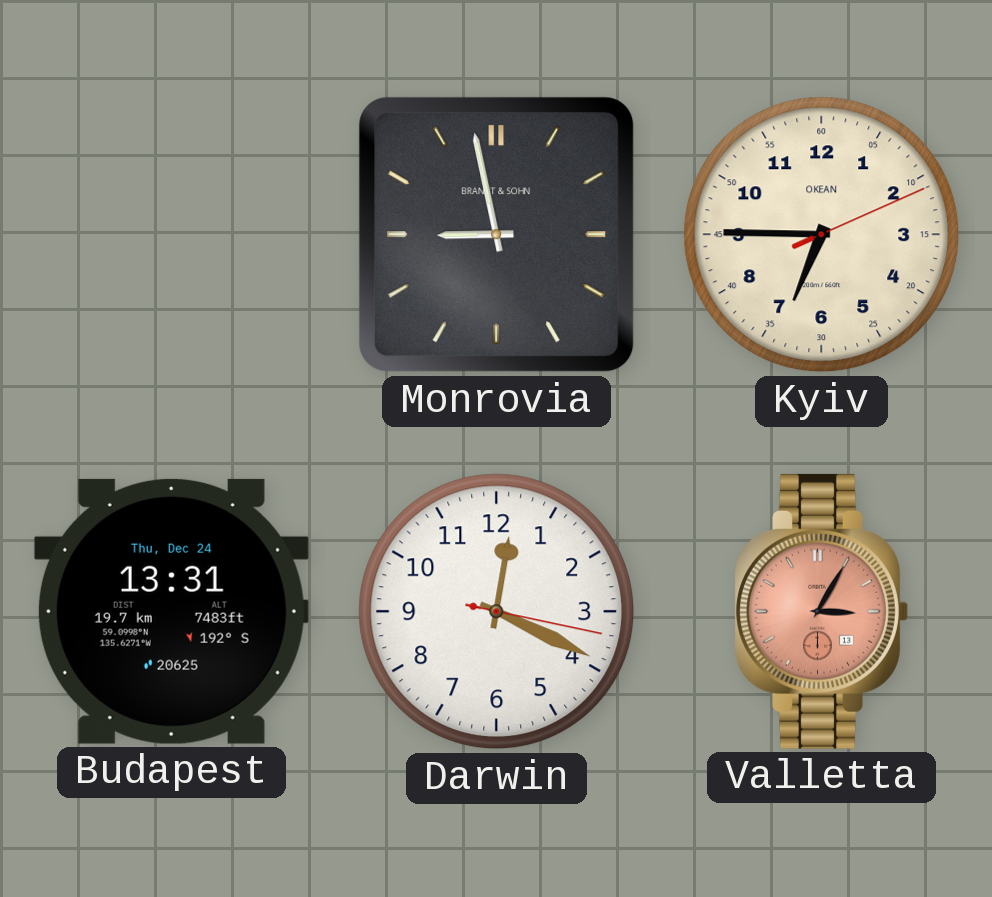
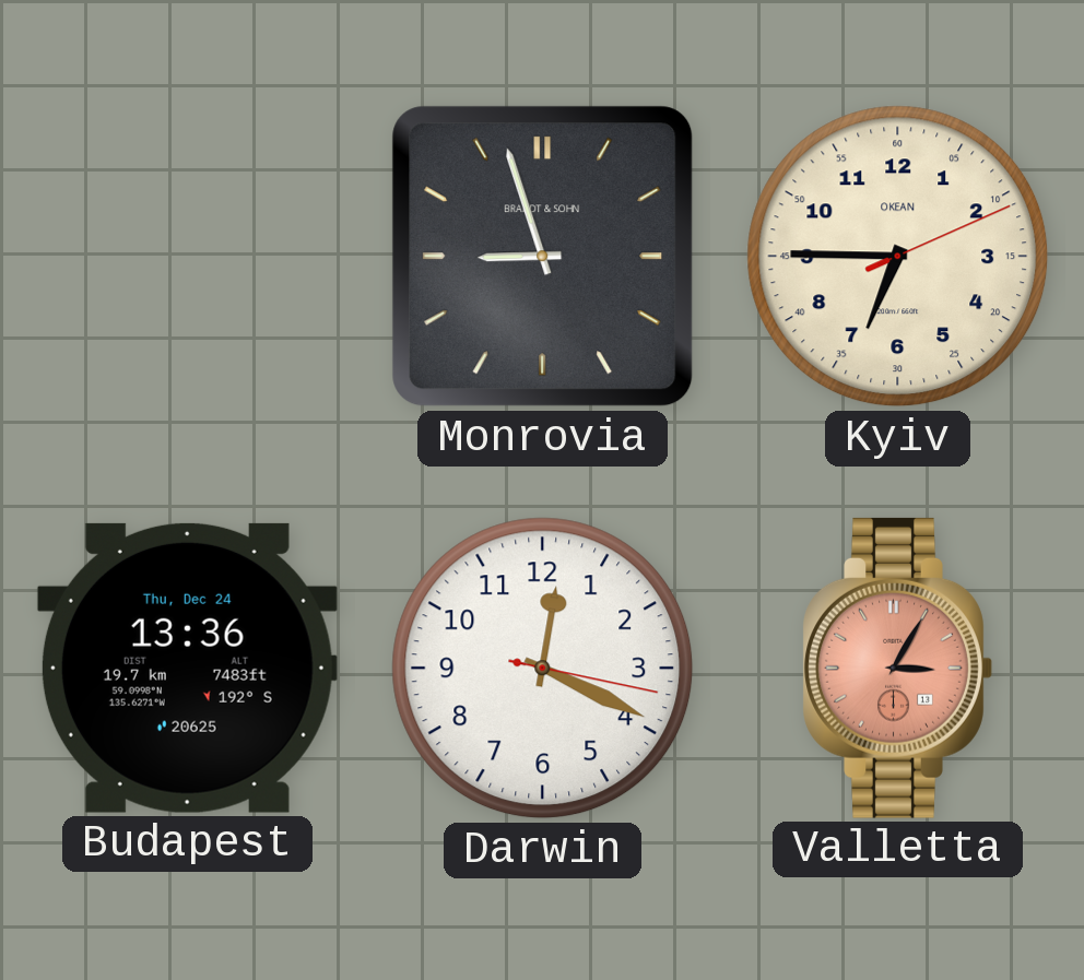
Monrovia: 8:58 -> 8:57
Budapest: 13:31 -> 13:36
